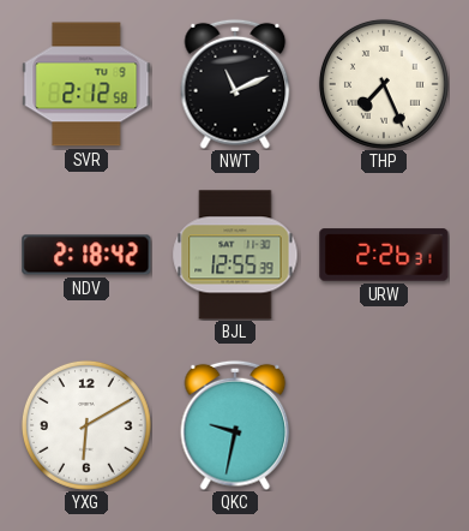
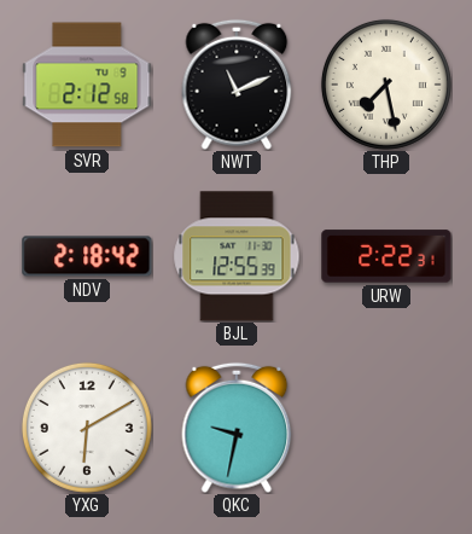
THP: 7:26 -> 7:28
URW: 2:26 -> 2:22
